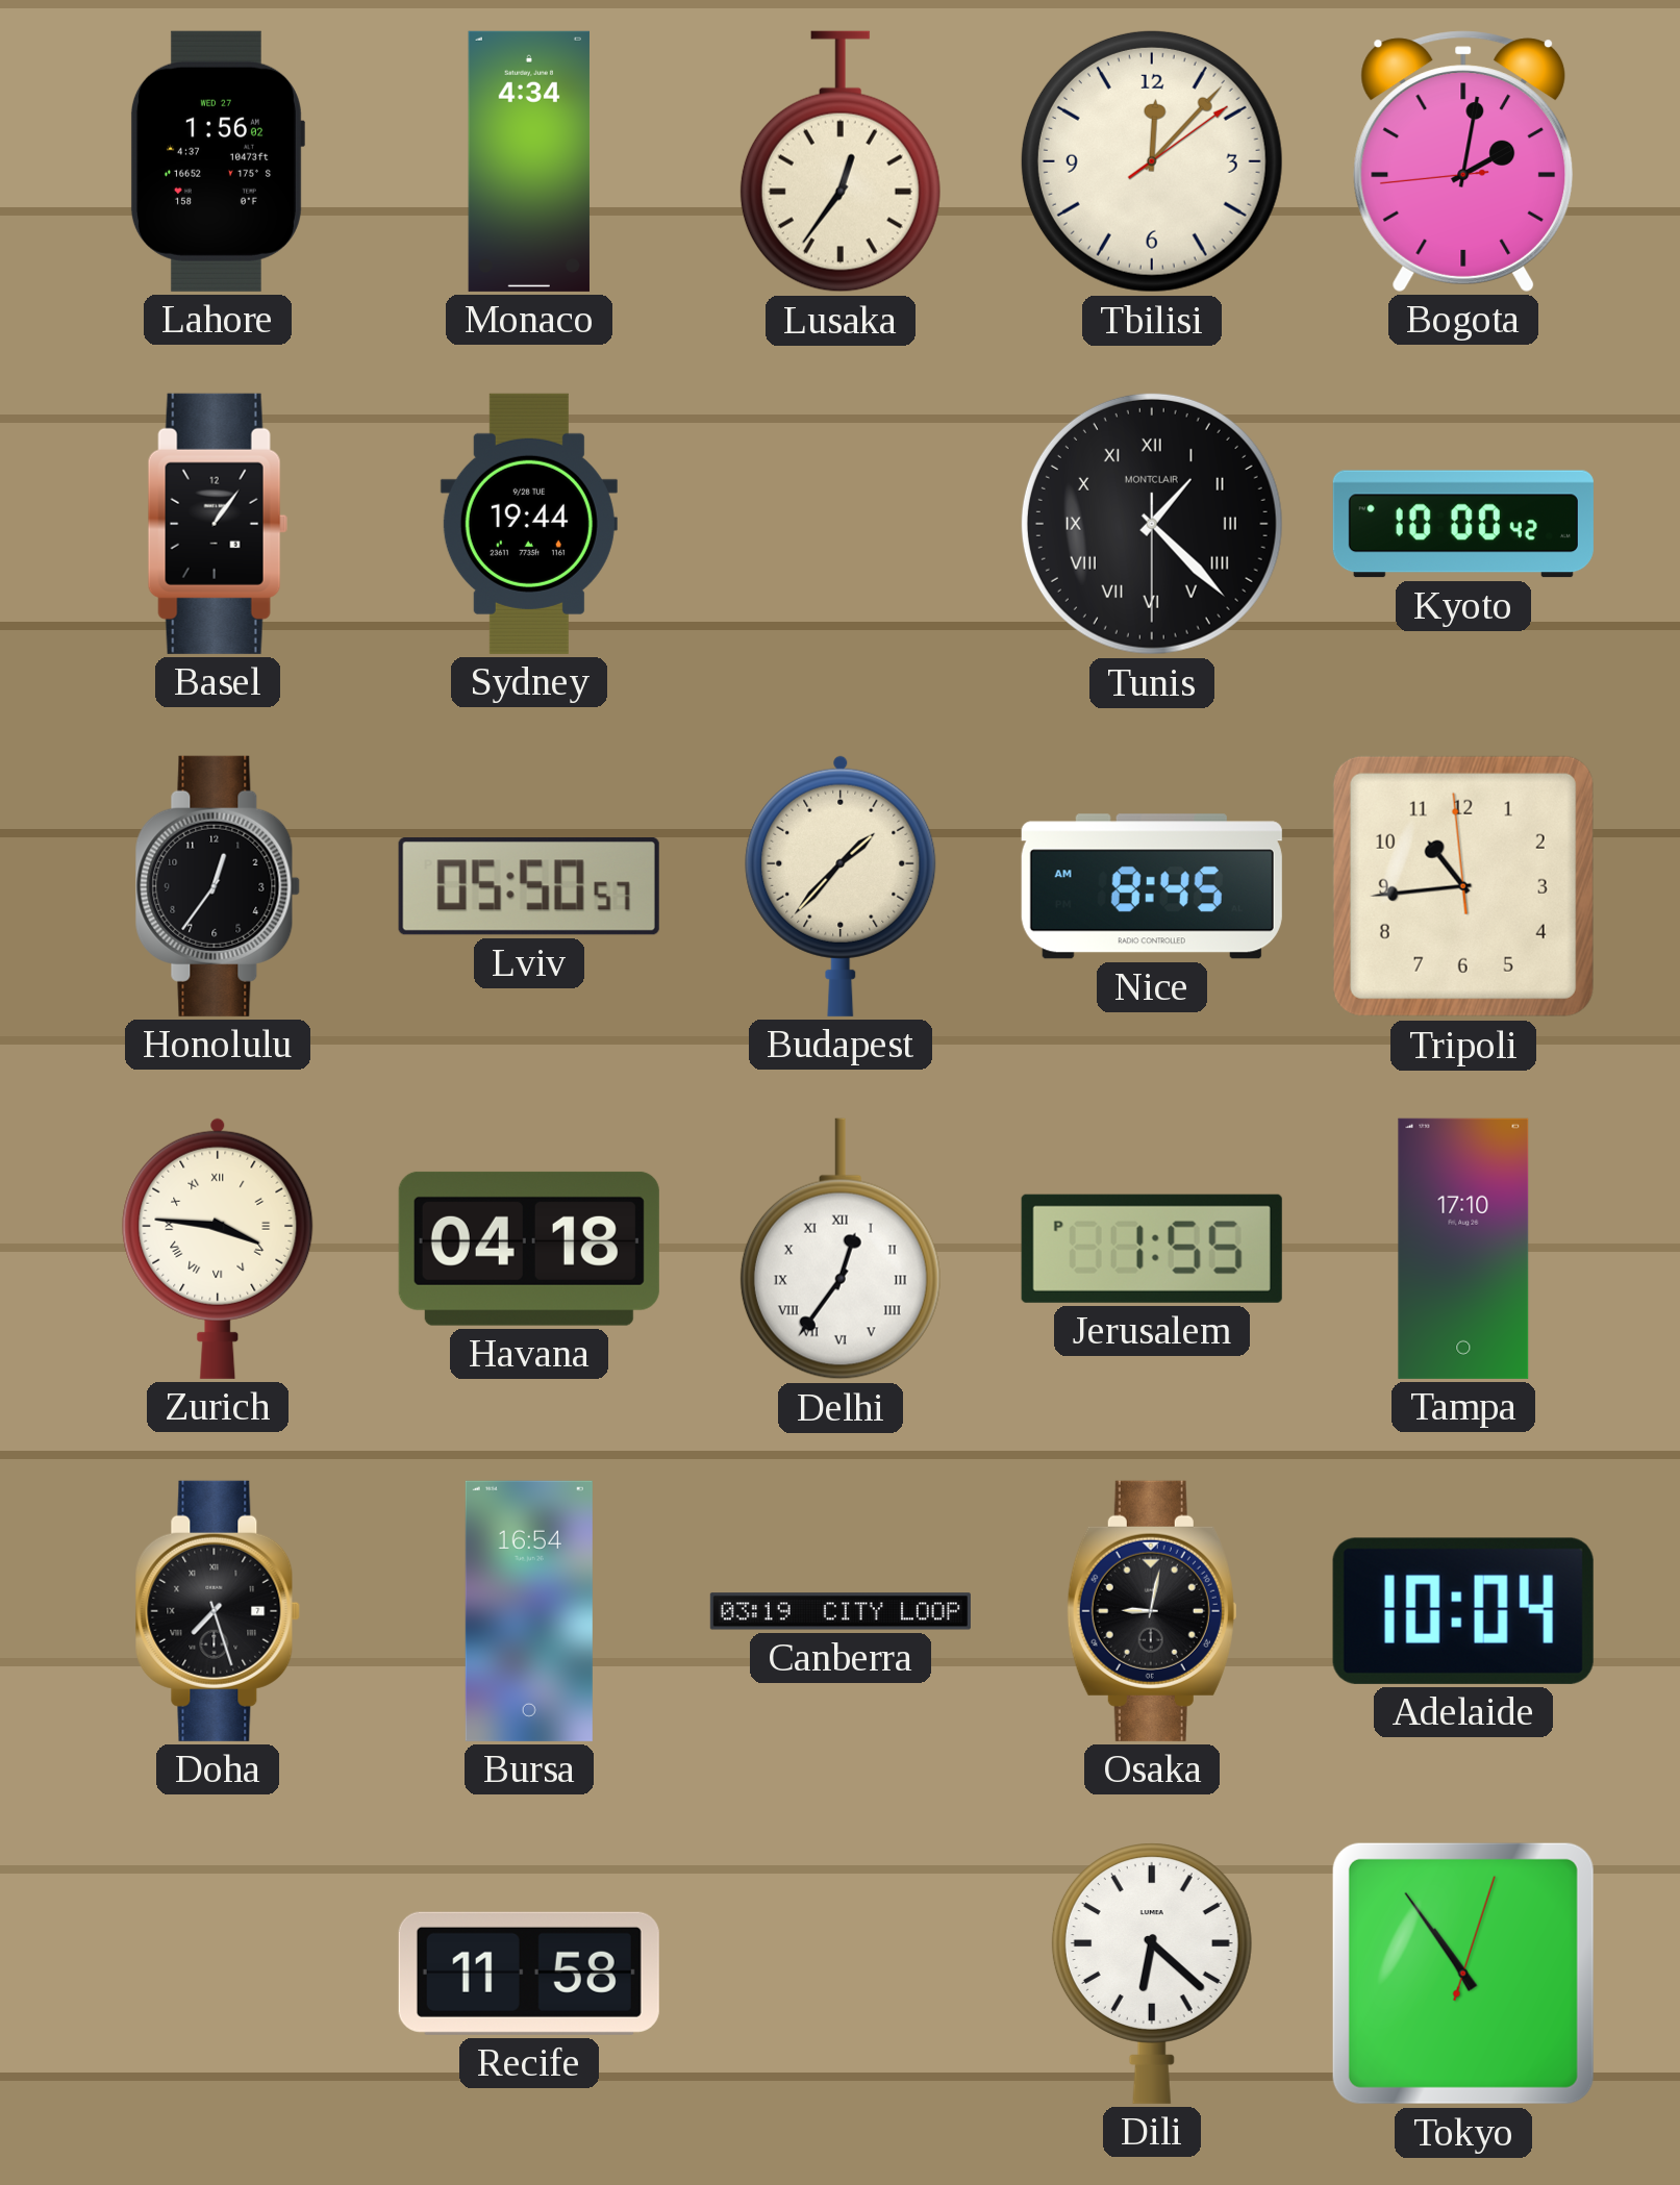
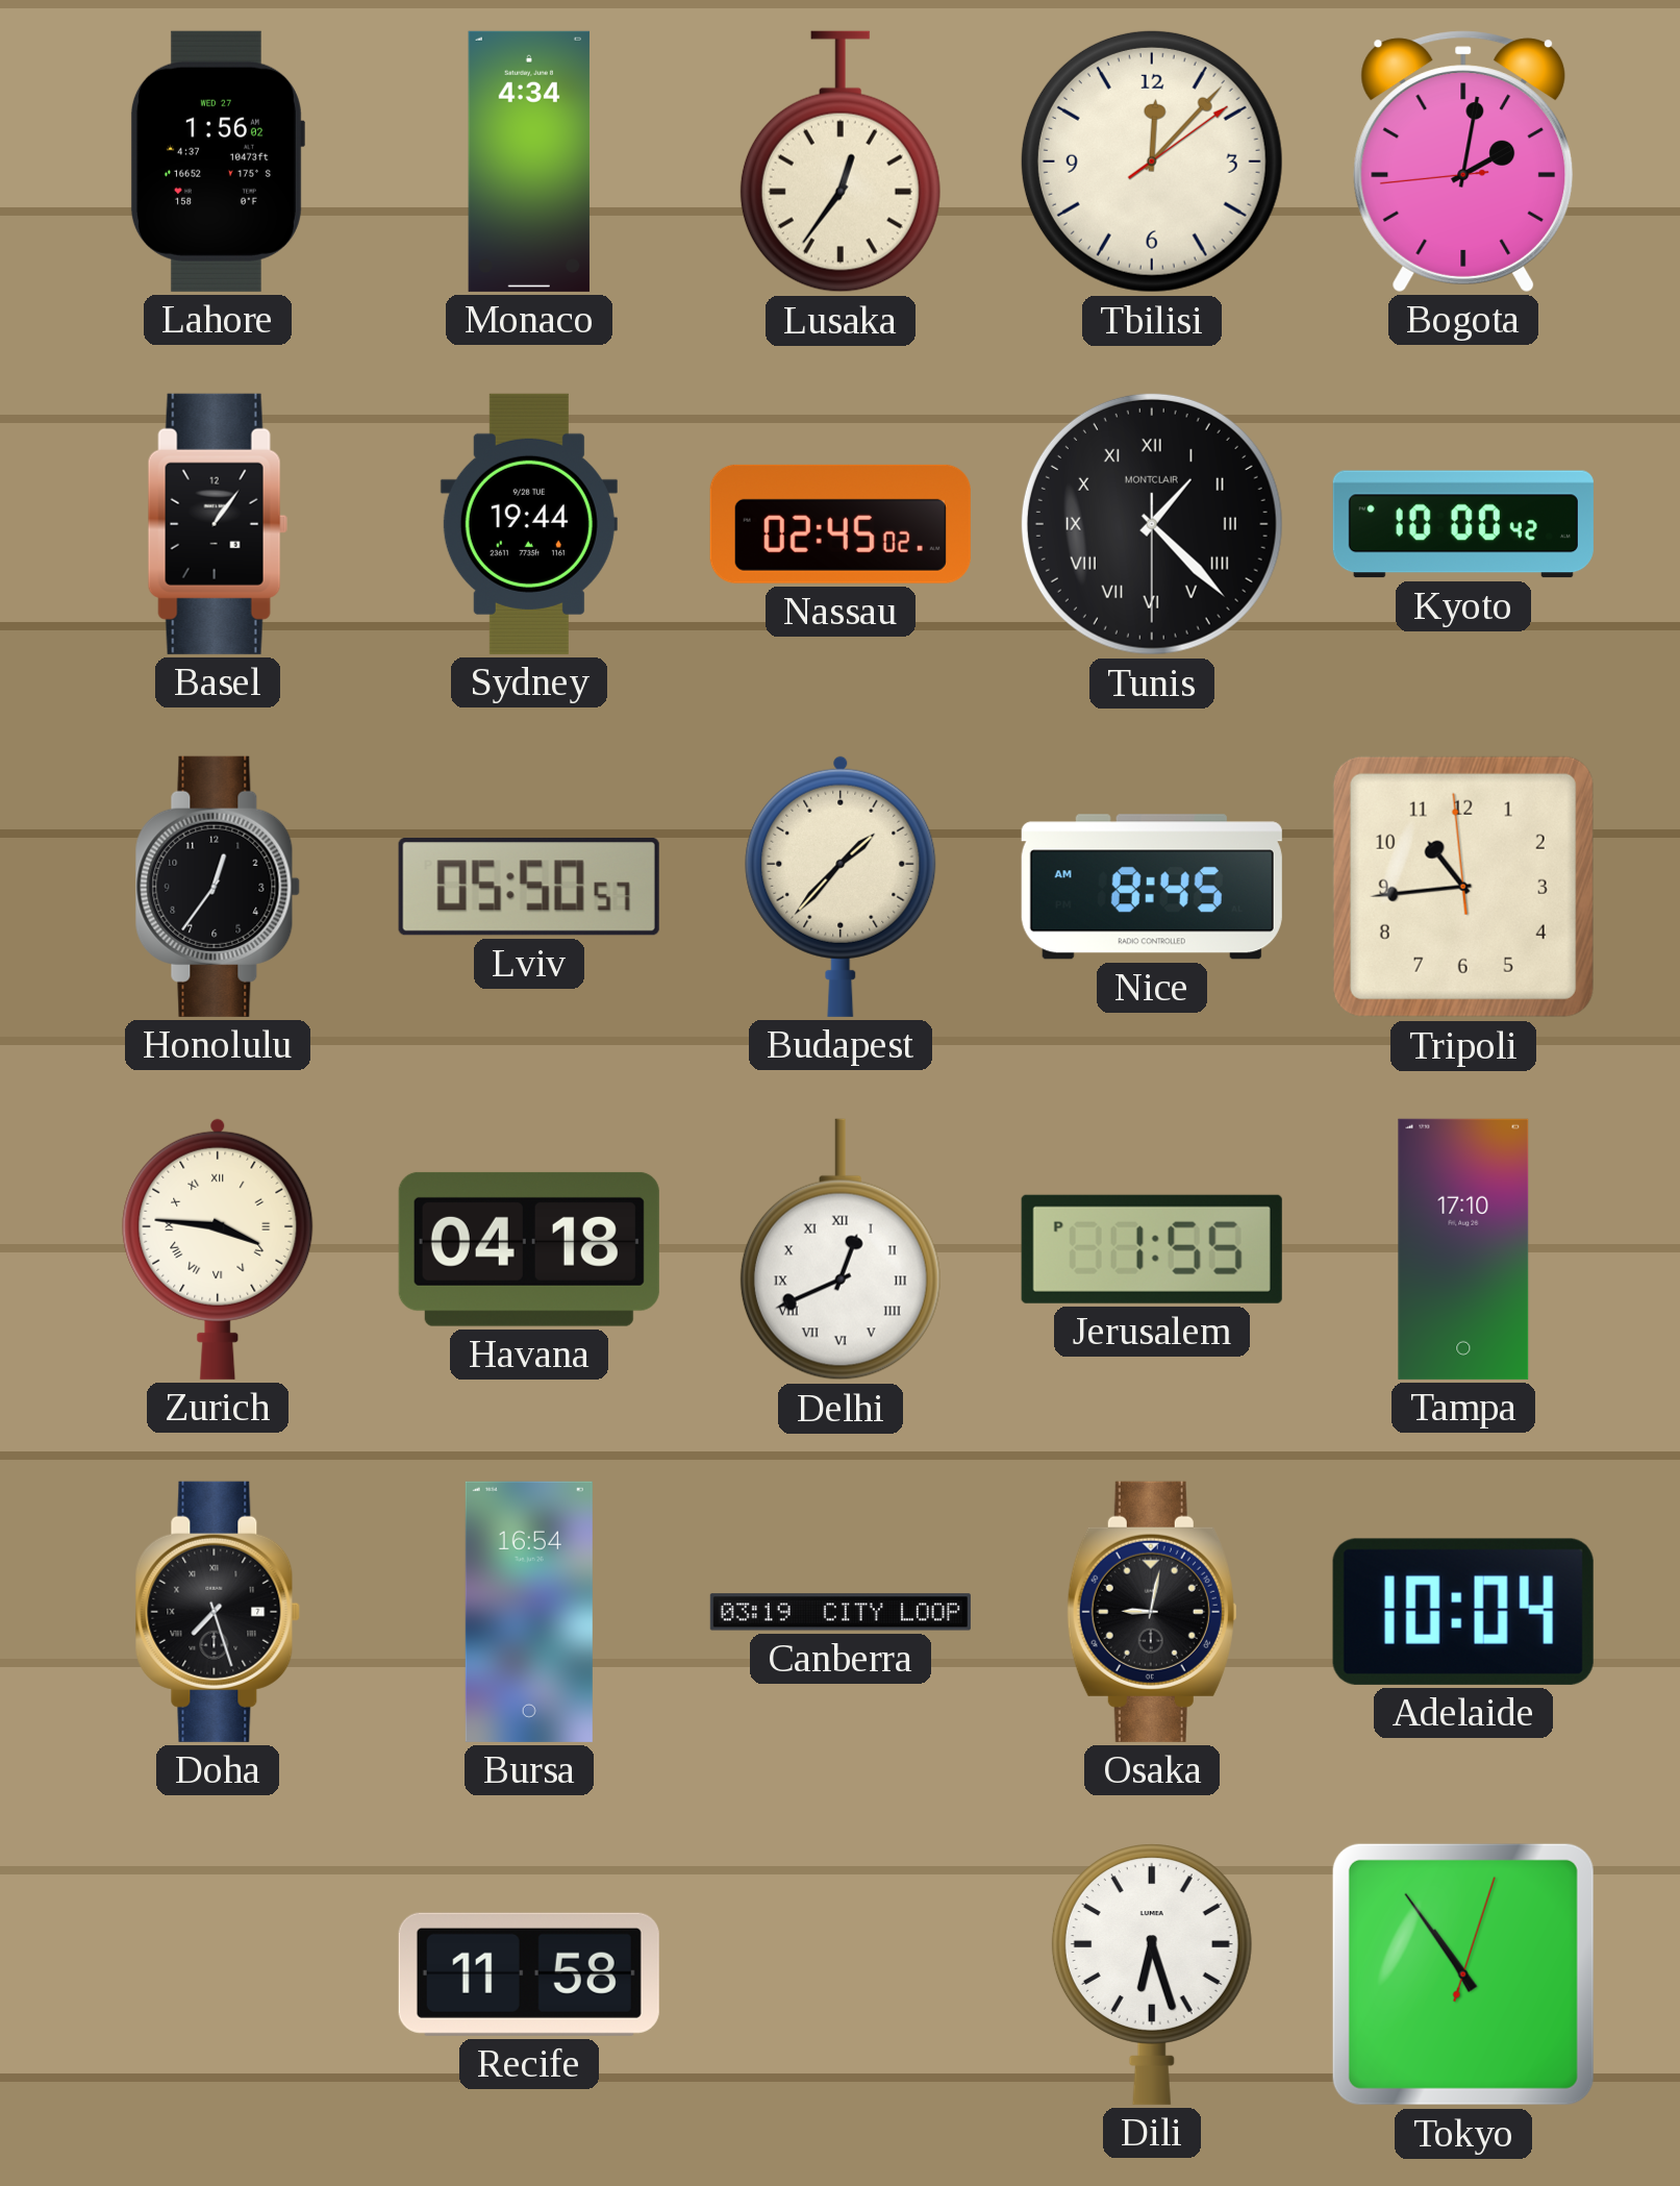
Nassau: none -> 02:45
Delhi: 12:36 -> 12:41
Dili: 6:22 -> 6:27
